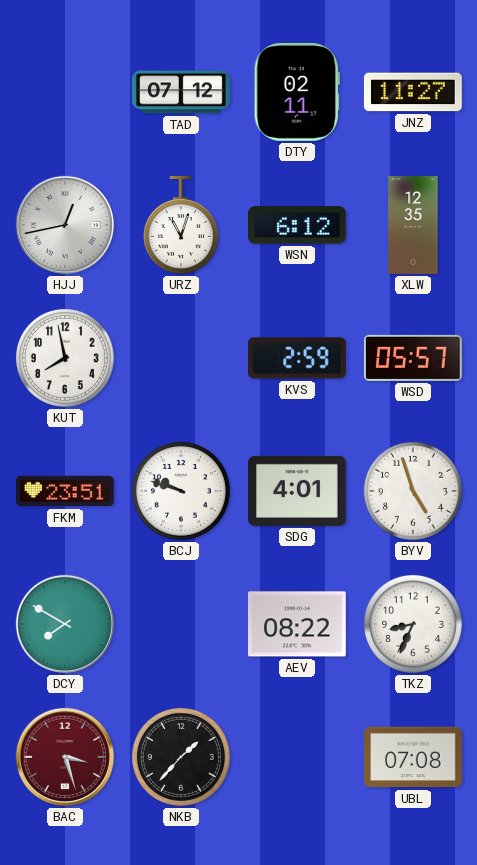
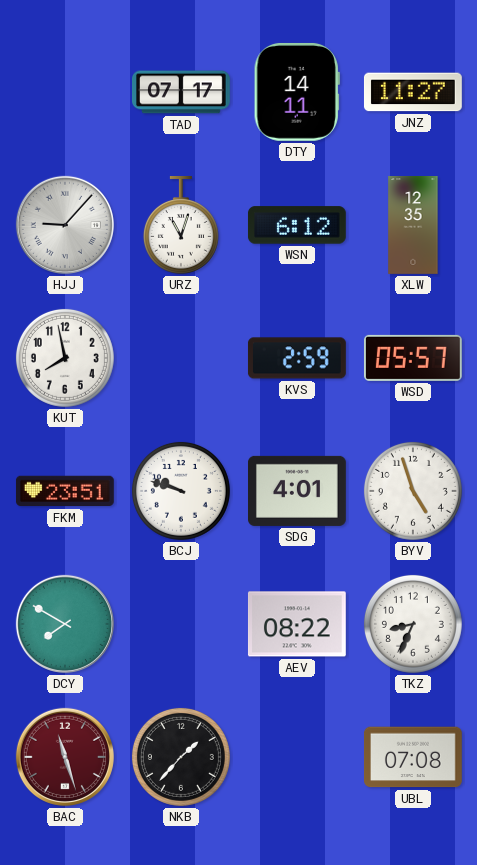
TAD: 07:12 -> 07:17
DTY: 02:11 -> 14:11
HJJ: 12:43 -> 9:07
BAC: 3:27 -> 11:27
